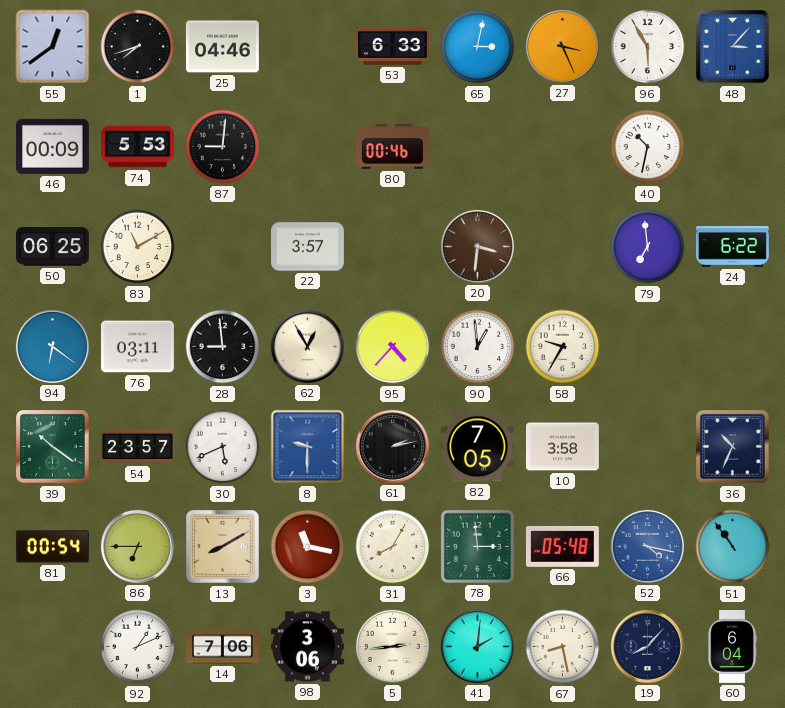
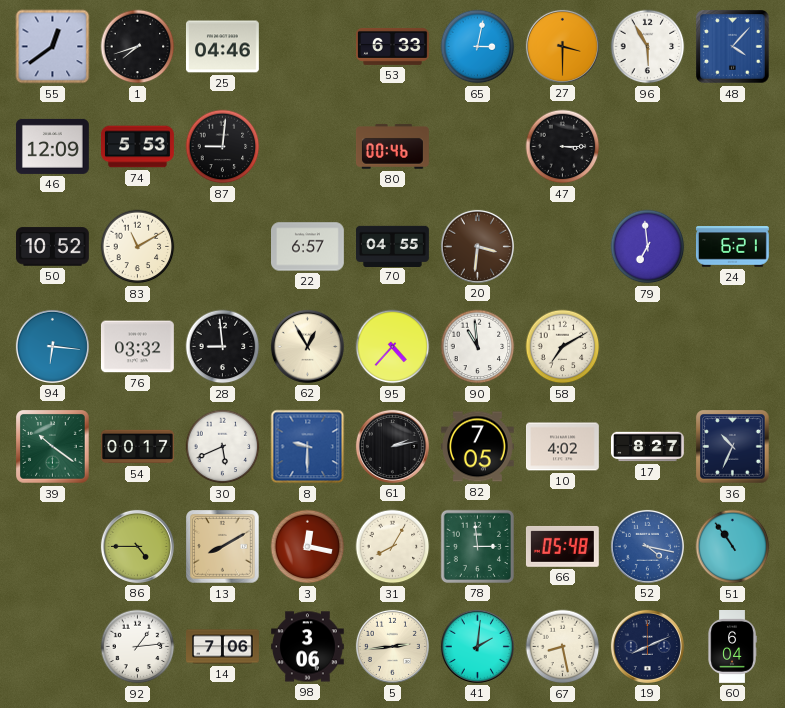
27: 3:26 -> 3:30
48: 3:07 -> 4:07
46: 00:09 -> 12:09
47: none -> 3:15
40: 10:32 -> none
50: 06:25 -> 10:52
22: 3:57 -> 6:57
70: none -> 04:55
24: 6:22 -> 6:21
94: 6:21 -> 6:16
76: 03:11 -> 03:32
90: 12:59 -> 10:59
58: 9:35 -> 7:10
54: 23:57 -> 00:17
10: 3:58 -> 4:02
17: none -> 8:27
81: 00:54 -> none
86: 6:45 -> 4:45
3: 11:17 -> 12:17
92: 1:11 -> 1:14
19: 8:07 -> 8:11
